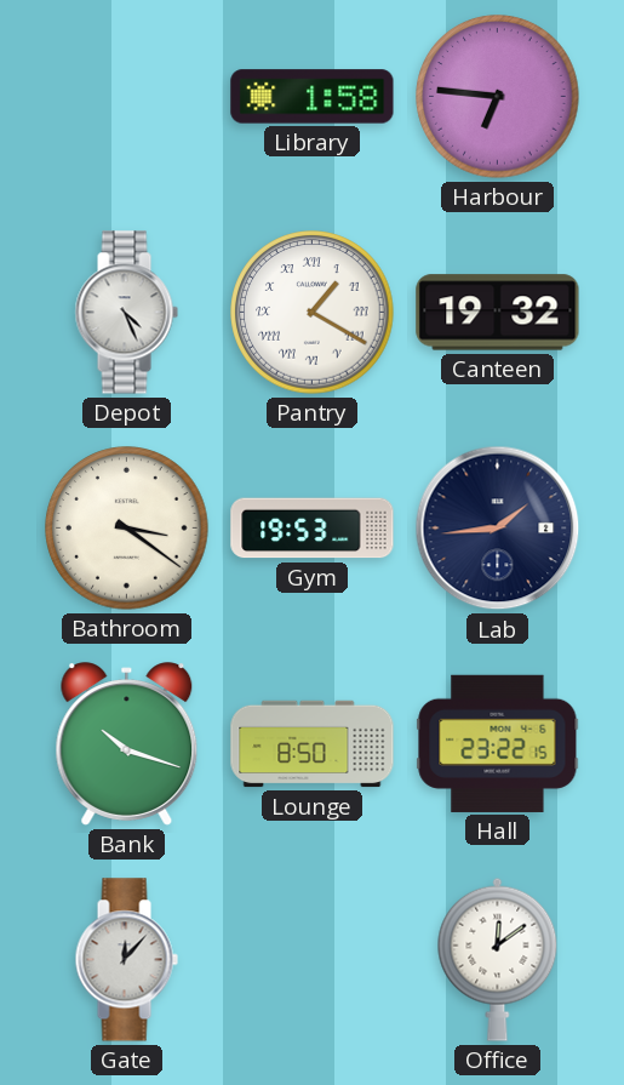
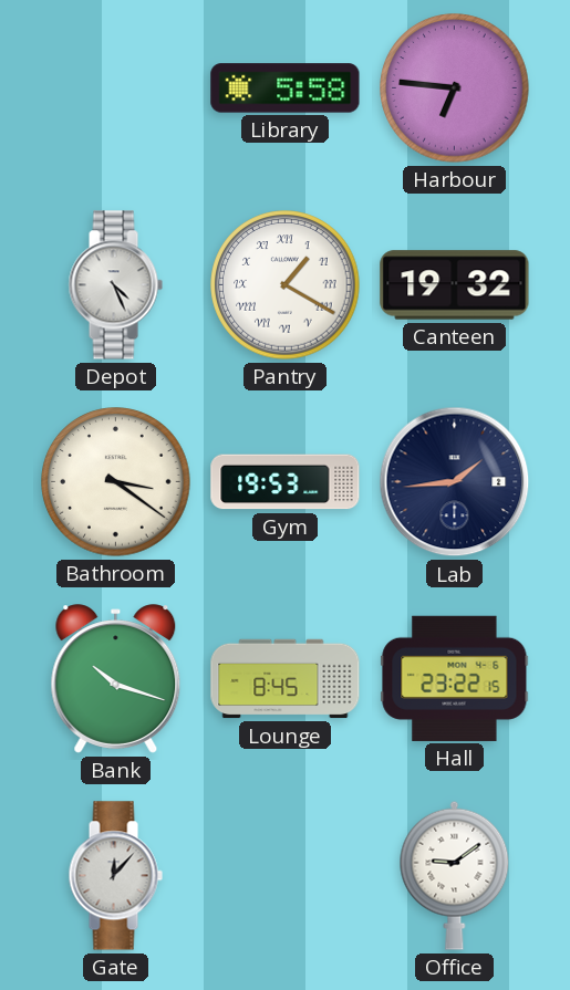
Library: 1:58 -> 5:58
Lounge: 8:50 -> 8:45
Office: 12:09 -> 9:09
